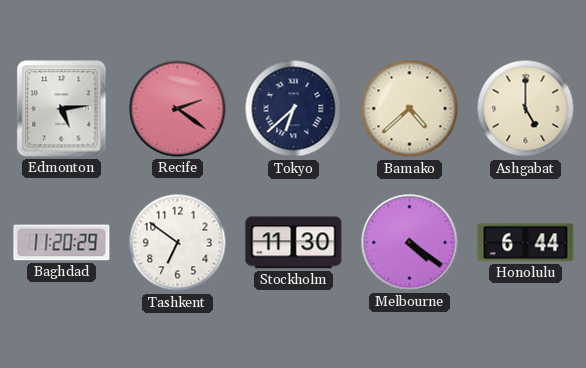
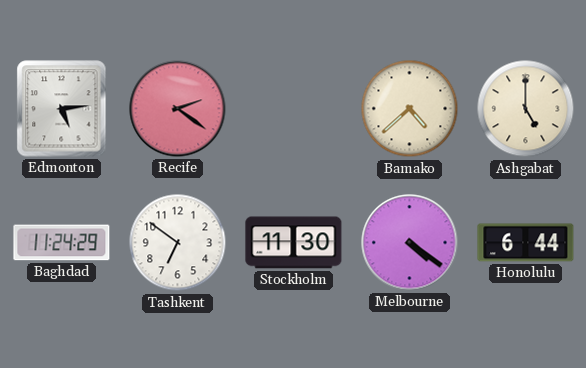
Tokyo: 6:38 -> none
Baghdad: 11:20 -> 11:24
